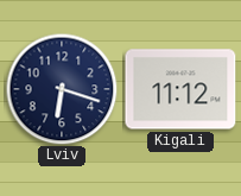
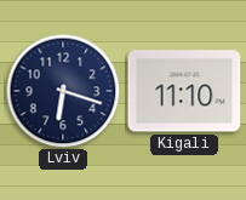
Kigali: 11:12 -> 11:10
